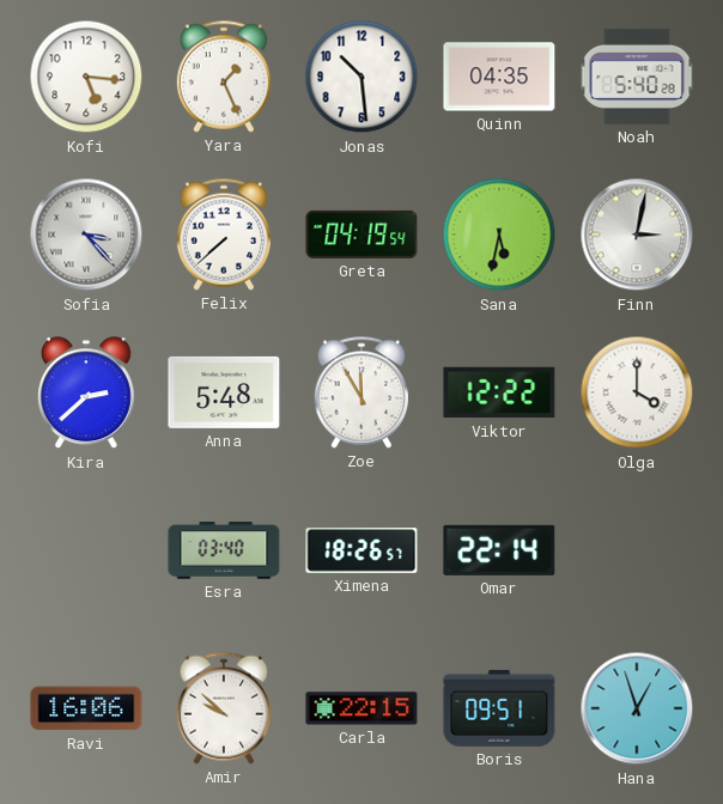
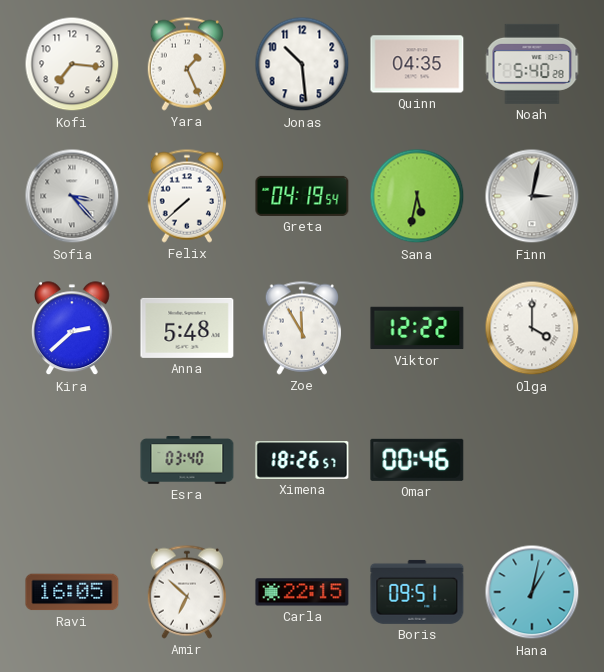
Kofi: 5:16 -> 7:16
Omar: 22:14 -> 00:46
Ravi: 16:06 -> 16:05
Amir: 9:52 -> 6:52
Hana: 12:57 -> 1:02
